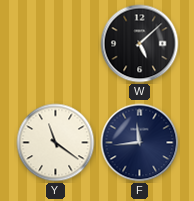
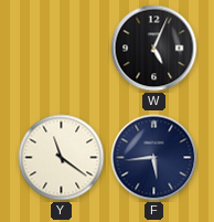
W: 5:08 -> 5:04
F: 11:44 -> 5:44
